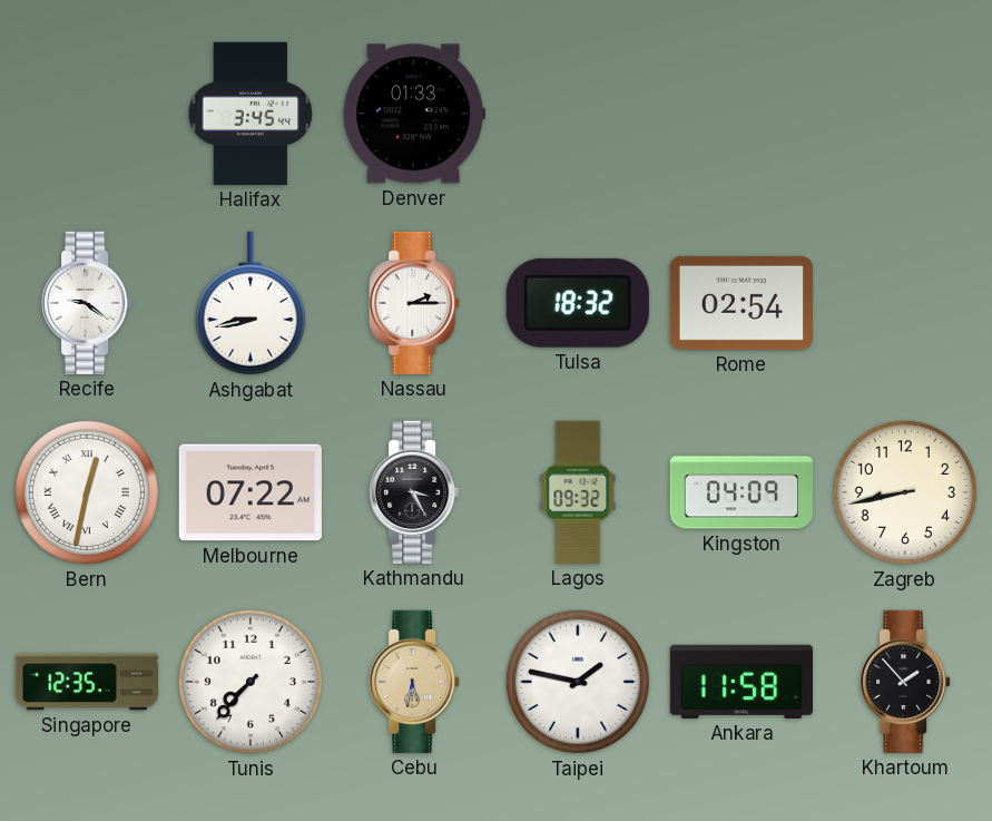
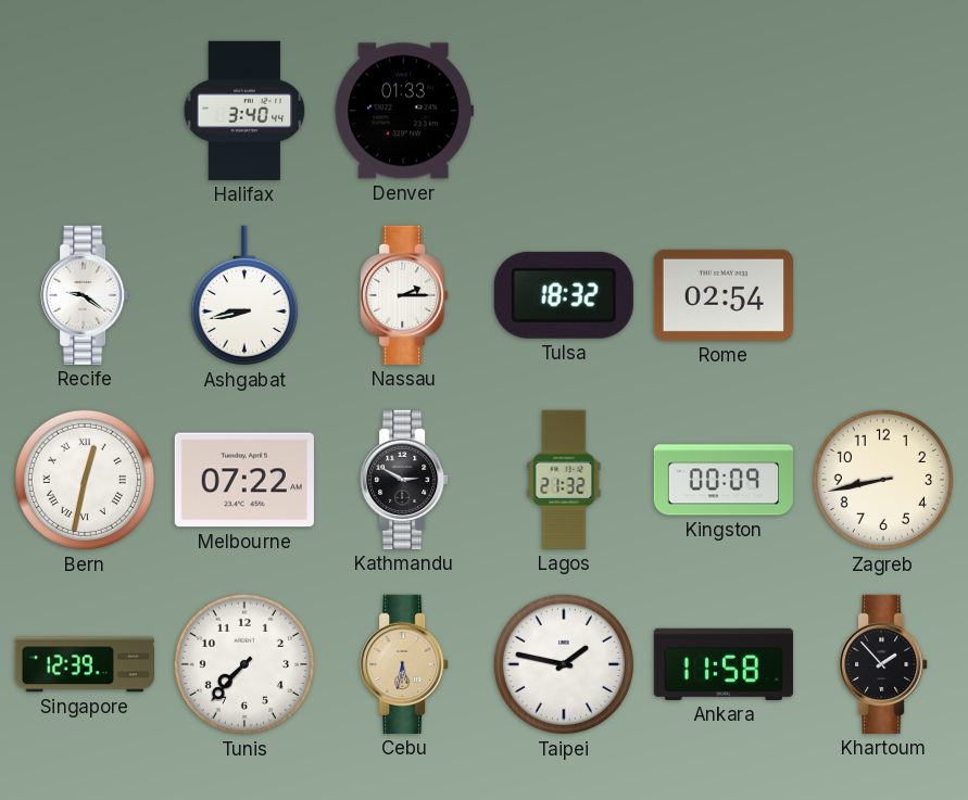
Halifax: 3:45 -> 3:40
Kathmandu: 3:25 -> 2:50
Lagos: 09:32 -> 21:32
Kingston: 04:09 -> 00:09
Singapore: 12:35 -> 12:39
